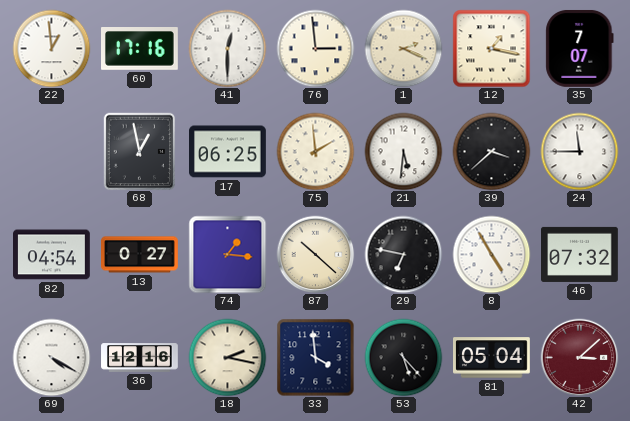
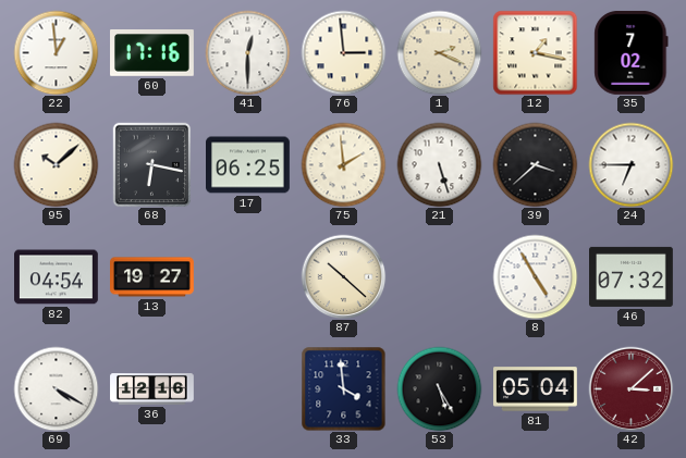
35: 7:07 -> 7:02
95: none -> 10:08
68: 12:58 -> 6:17
21: 5:31 -> 5:27
24: 11:45 -> 6:45
13: 0:27 -> 19:27
74: 1:16 -> none
29: 6:47 -> none
18: 2:17 -> none
53: 5:23 -> 5:25
